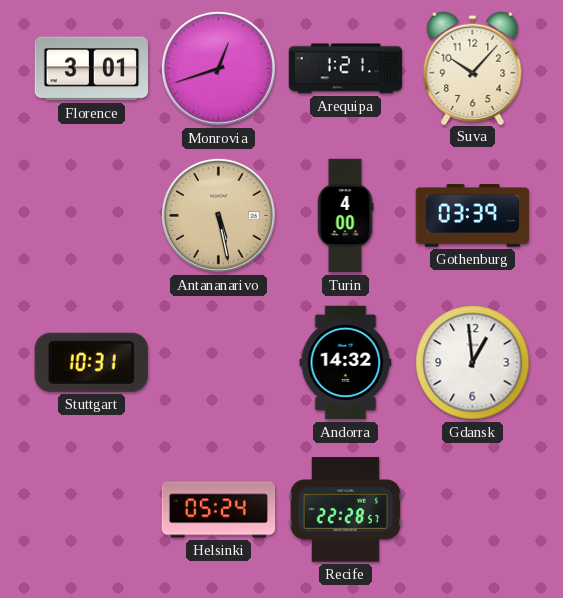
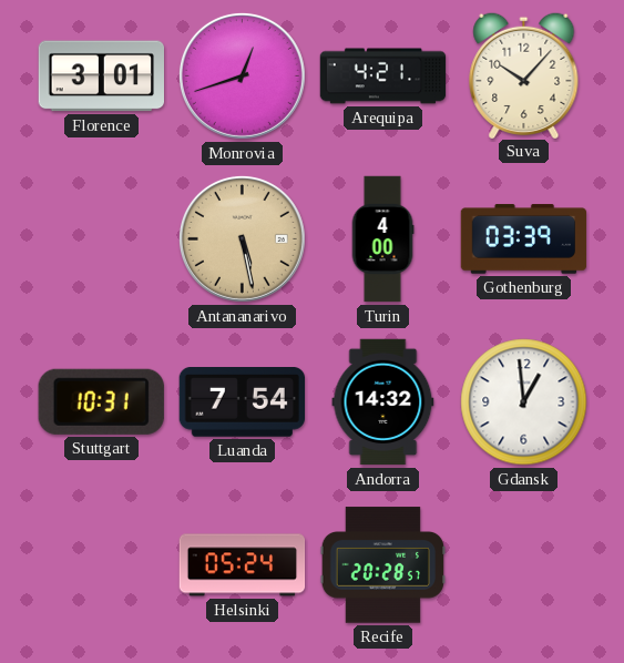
Arequipa: 1:21 -> 4:21
Luanda: none -> 7:54
Recife: 22:28 -> 20:28
